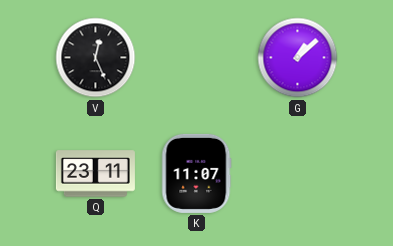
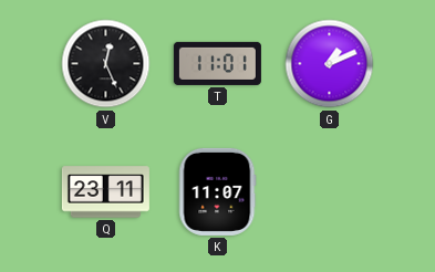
T: none -> 11:01
G: 1:08 -> 1:11
